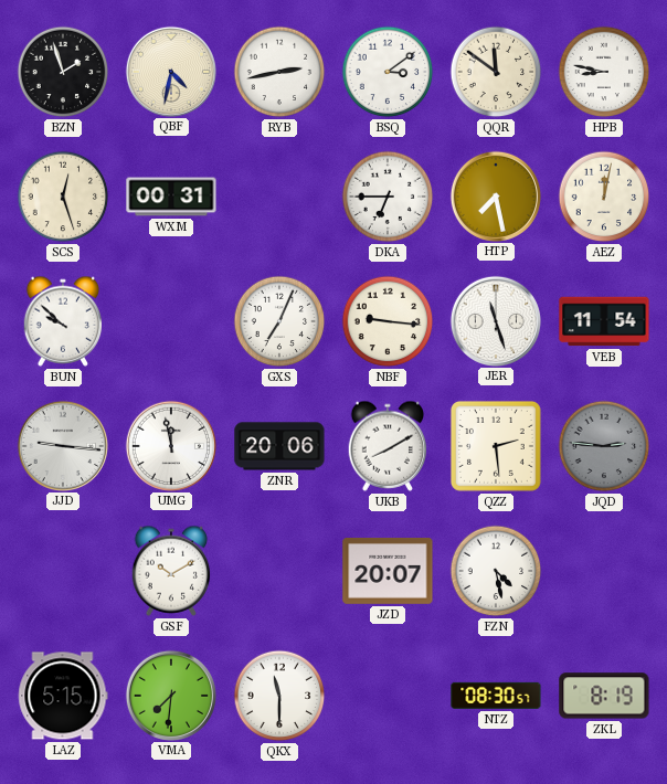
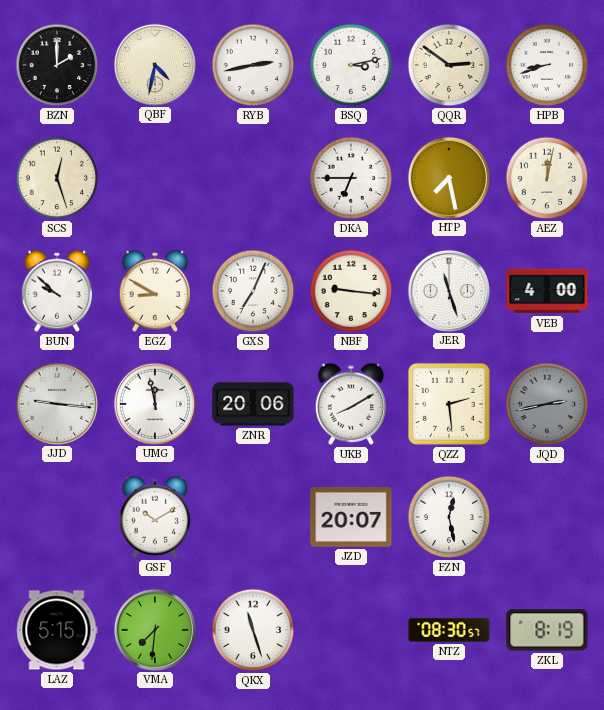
BZN: 1:57 -> 2:00
BSQ: 3:09 -> 3:13
QQR: 11:51 -> 2:51
HPB: 8:47 -> 8:42
WXM: 00:31 -> none
EGZ: none -> 8:50
VEB: 11:54 -> 4:00
JQD: 2:46 -> 2:43
FZN: 4:28 -> 12:28
QKX: 11:30 -> 11:27
